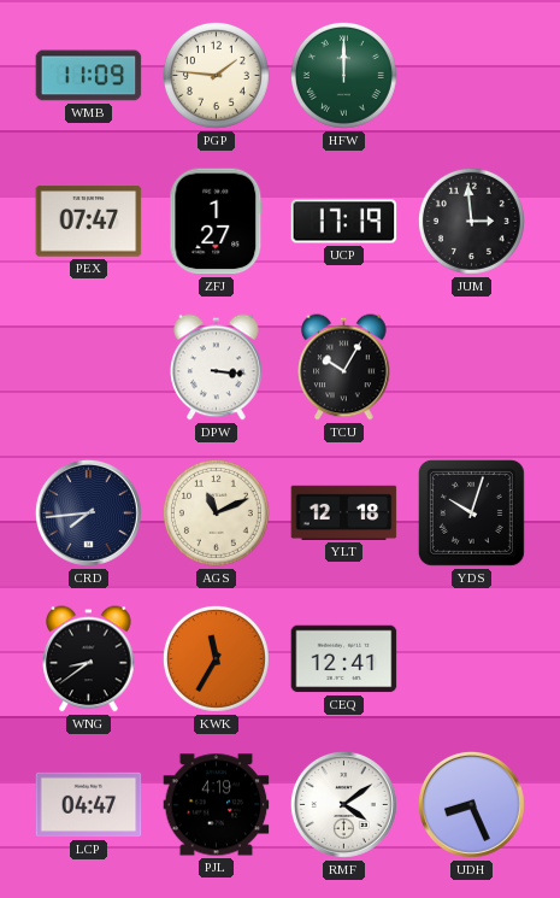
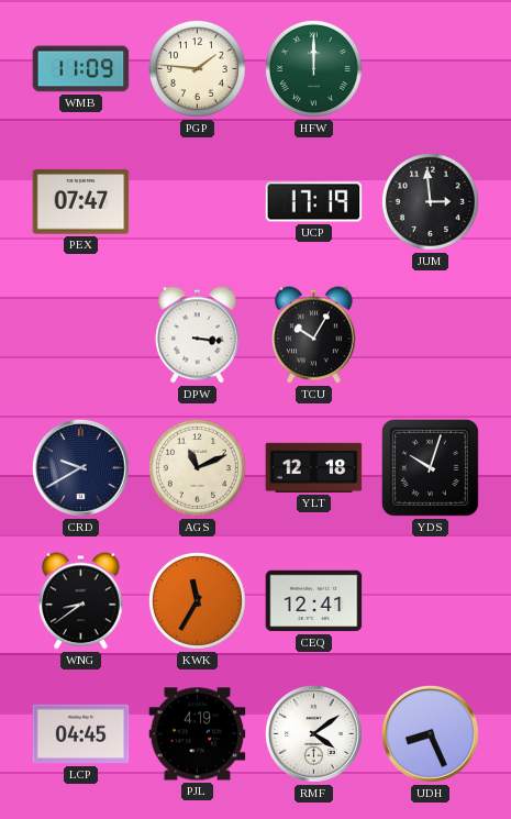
ZFJ: 1:27 -> none
CRD: 7:44 -> 9:40
LCP: 04:47 -> 04:45
